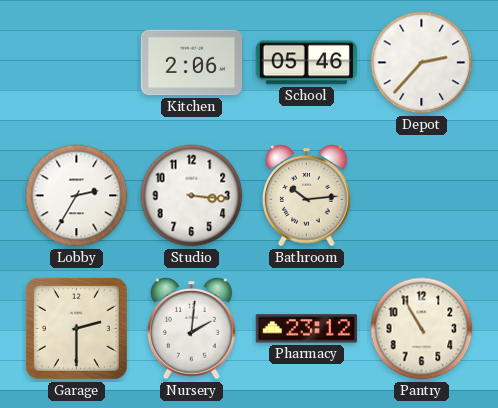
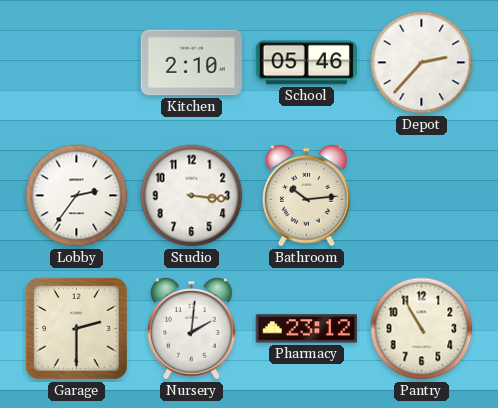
Kitchen: 2:06 -> 2:10
Lobby: 2:35 -> 2:36
